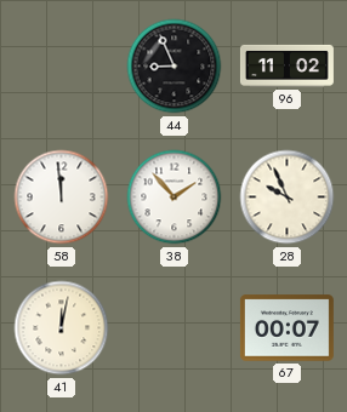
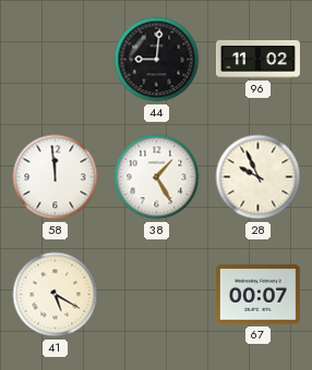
44: 8:56 -> 9:01
38: 1:53 -> 1:25
41: 12:02 -> 5:20
